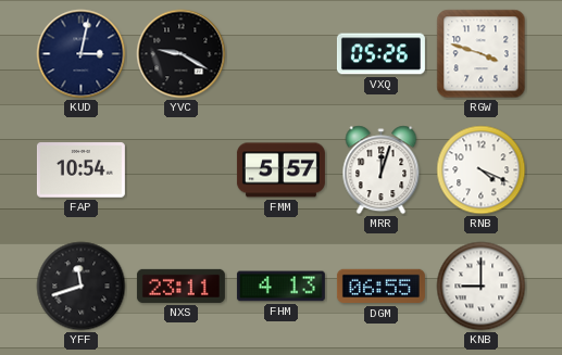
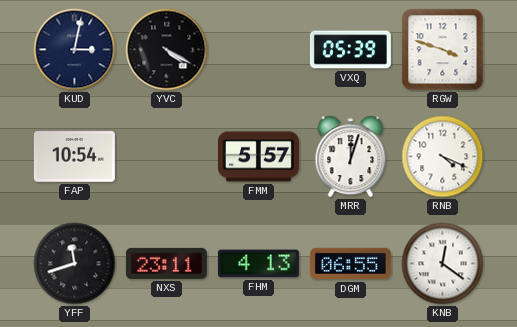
YVC: 9:20 -> 4:20
VXQ: 05:26 -> 05:39
KNB: 9:00 -> 12:21
